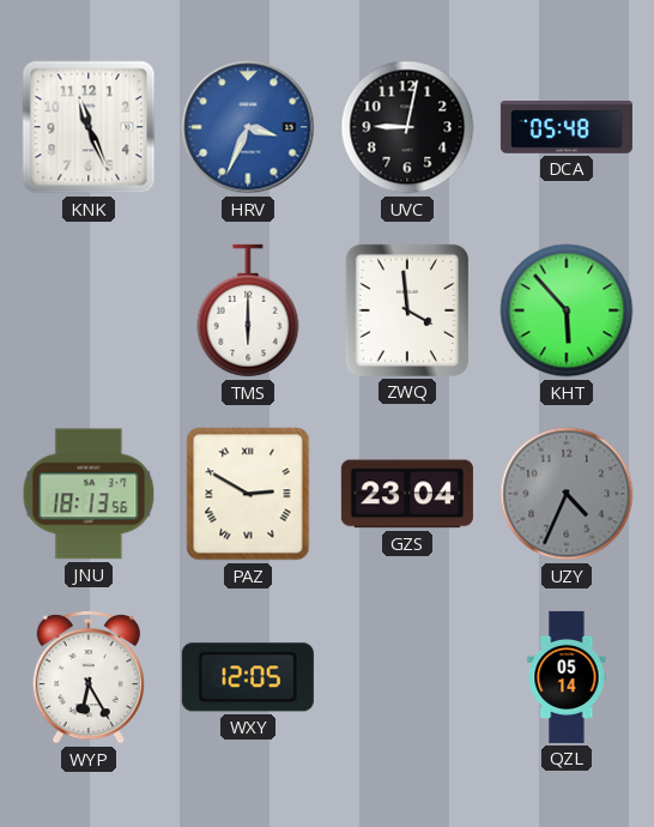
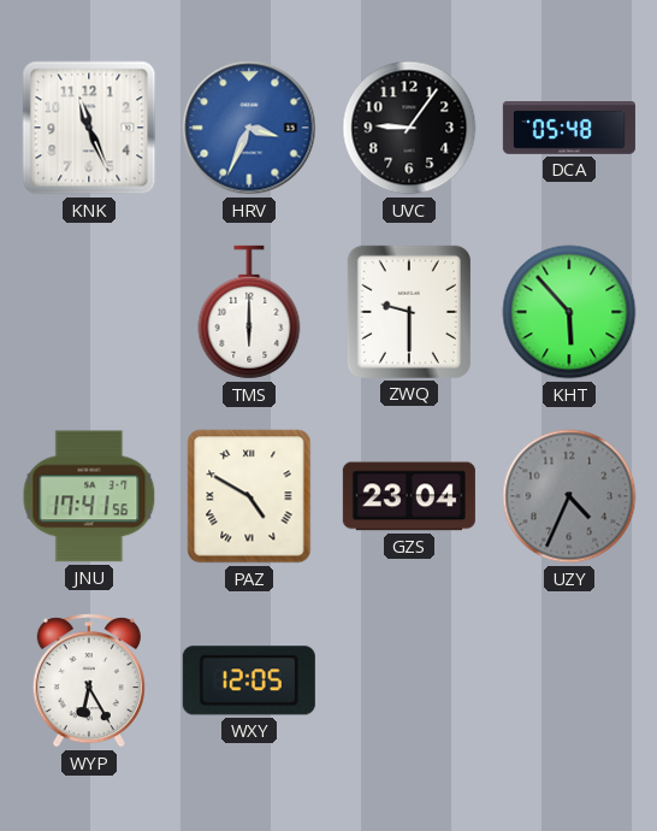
UVC: 9:02 -> 9:06
ZWQ: 3:59 -> 9:30
JNU: 18:13 -> 17:41
PAZ: 2:50 -> 4:50
QZL: 05:14 -> none
